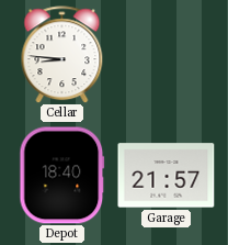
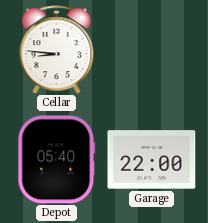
Depot: 18:40 -> 05:40
Garage: 21:57 -> 22:00
